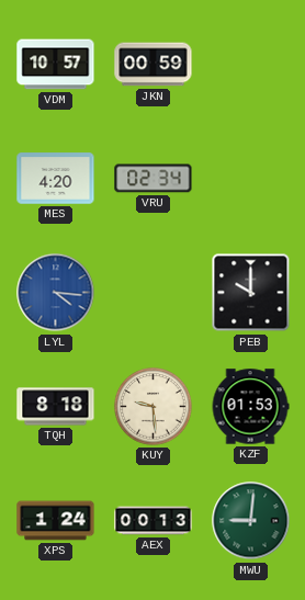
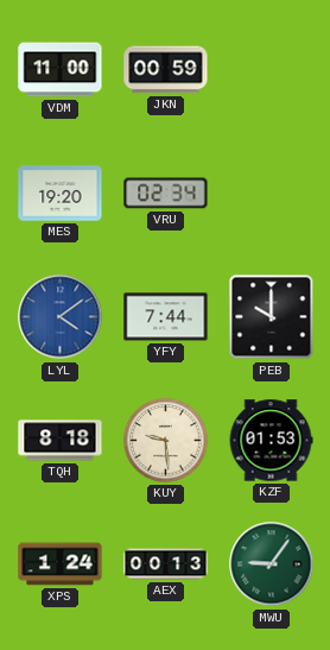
VDM: 10:57 -> 11:00
MES: 4:20 -> 19:20
LYL: 4:16 -> 4:09
YFY: none -> 7:44
MWU: 9:01 -> 9:06
